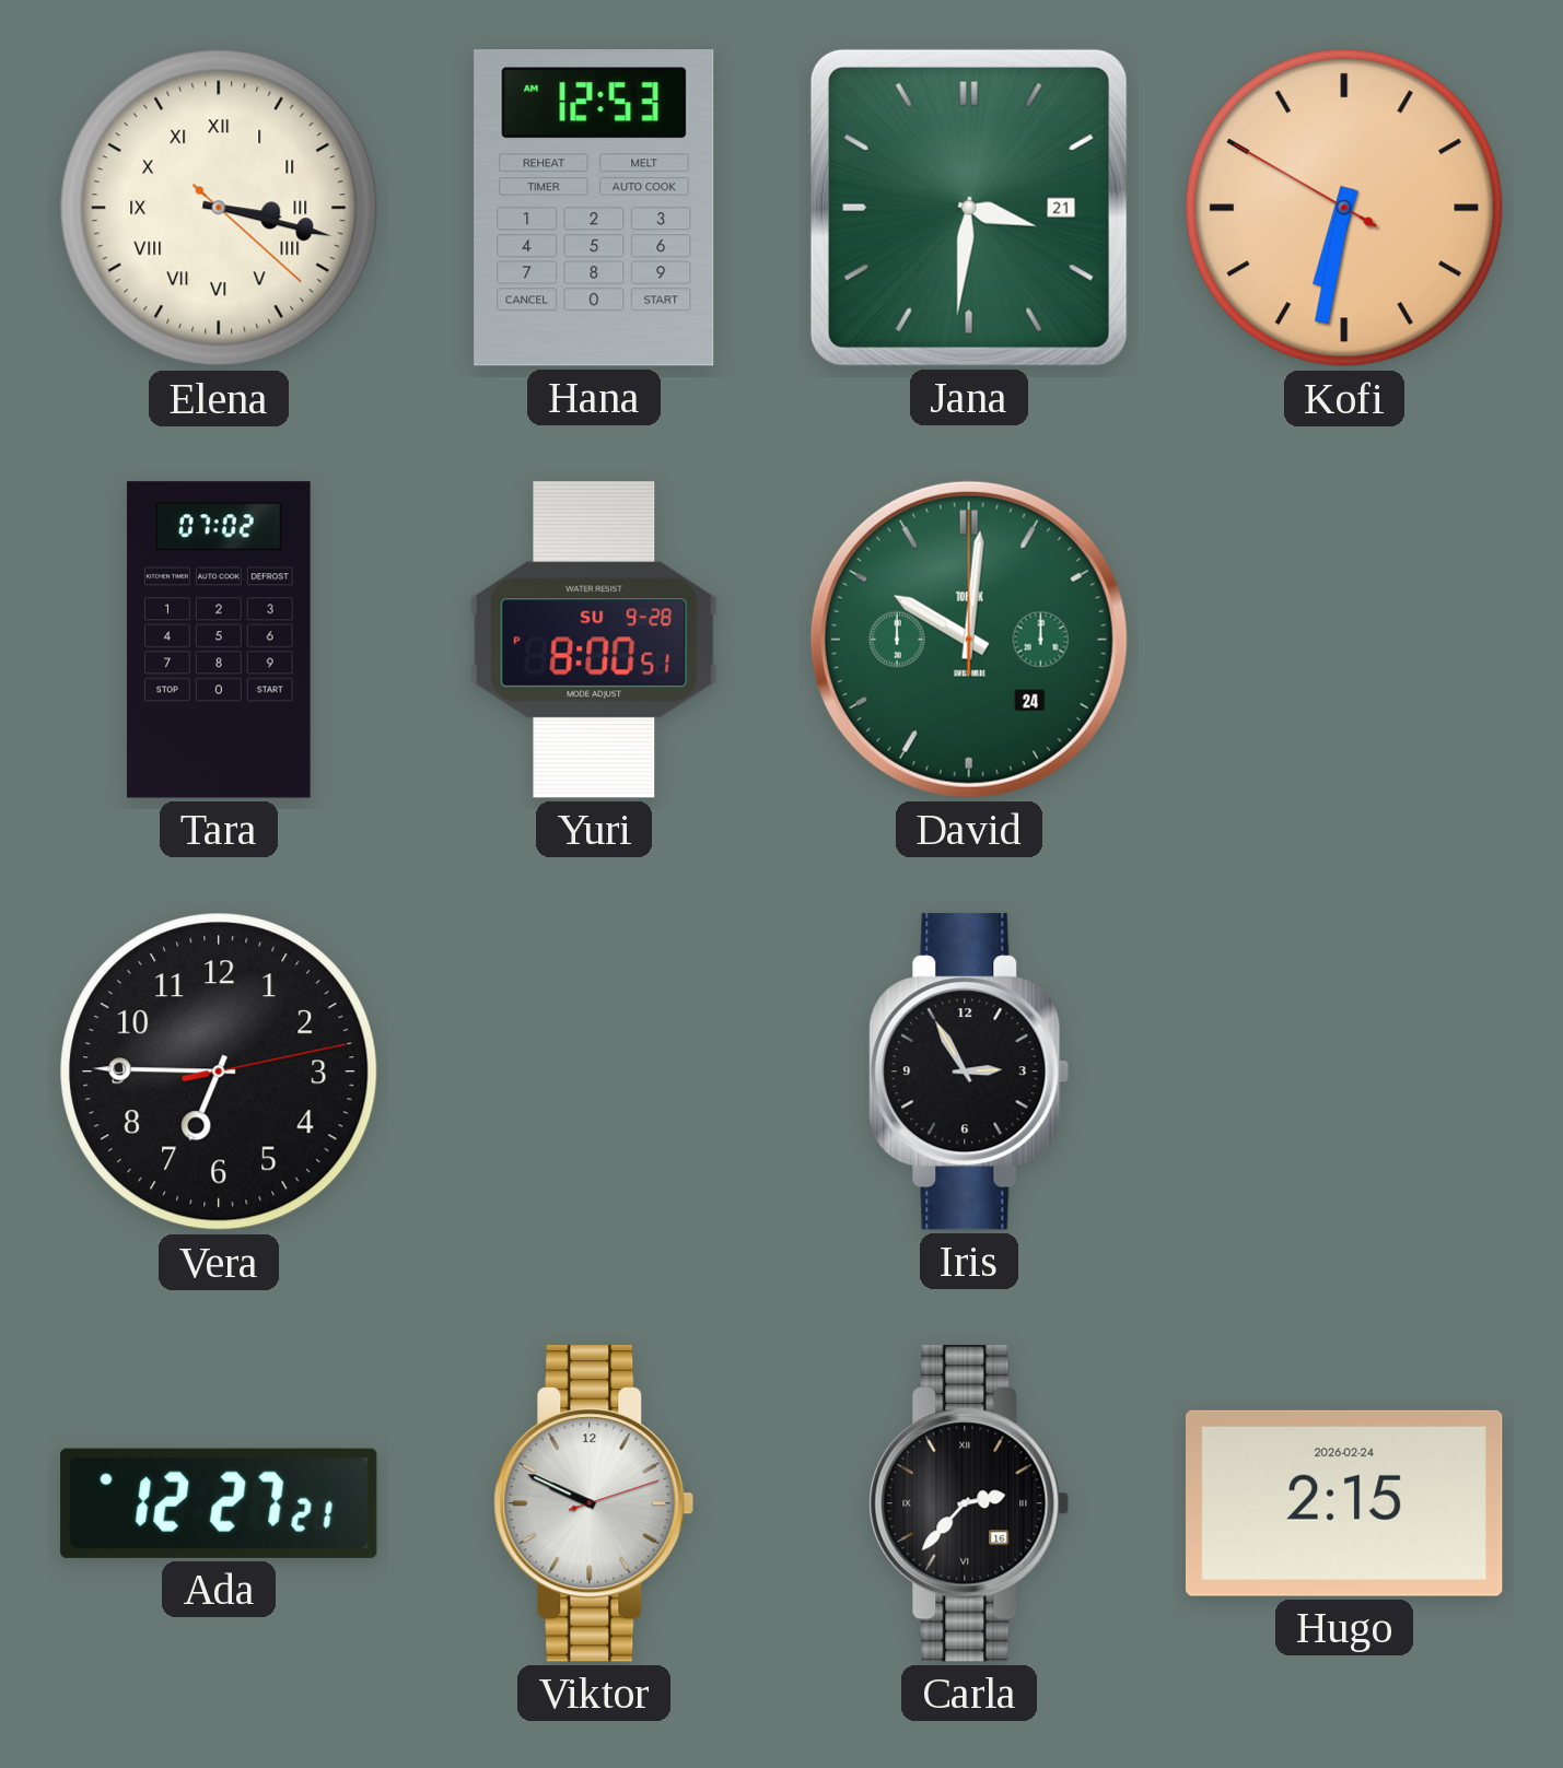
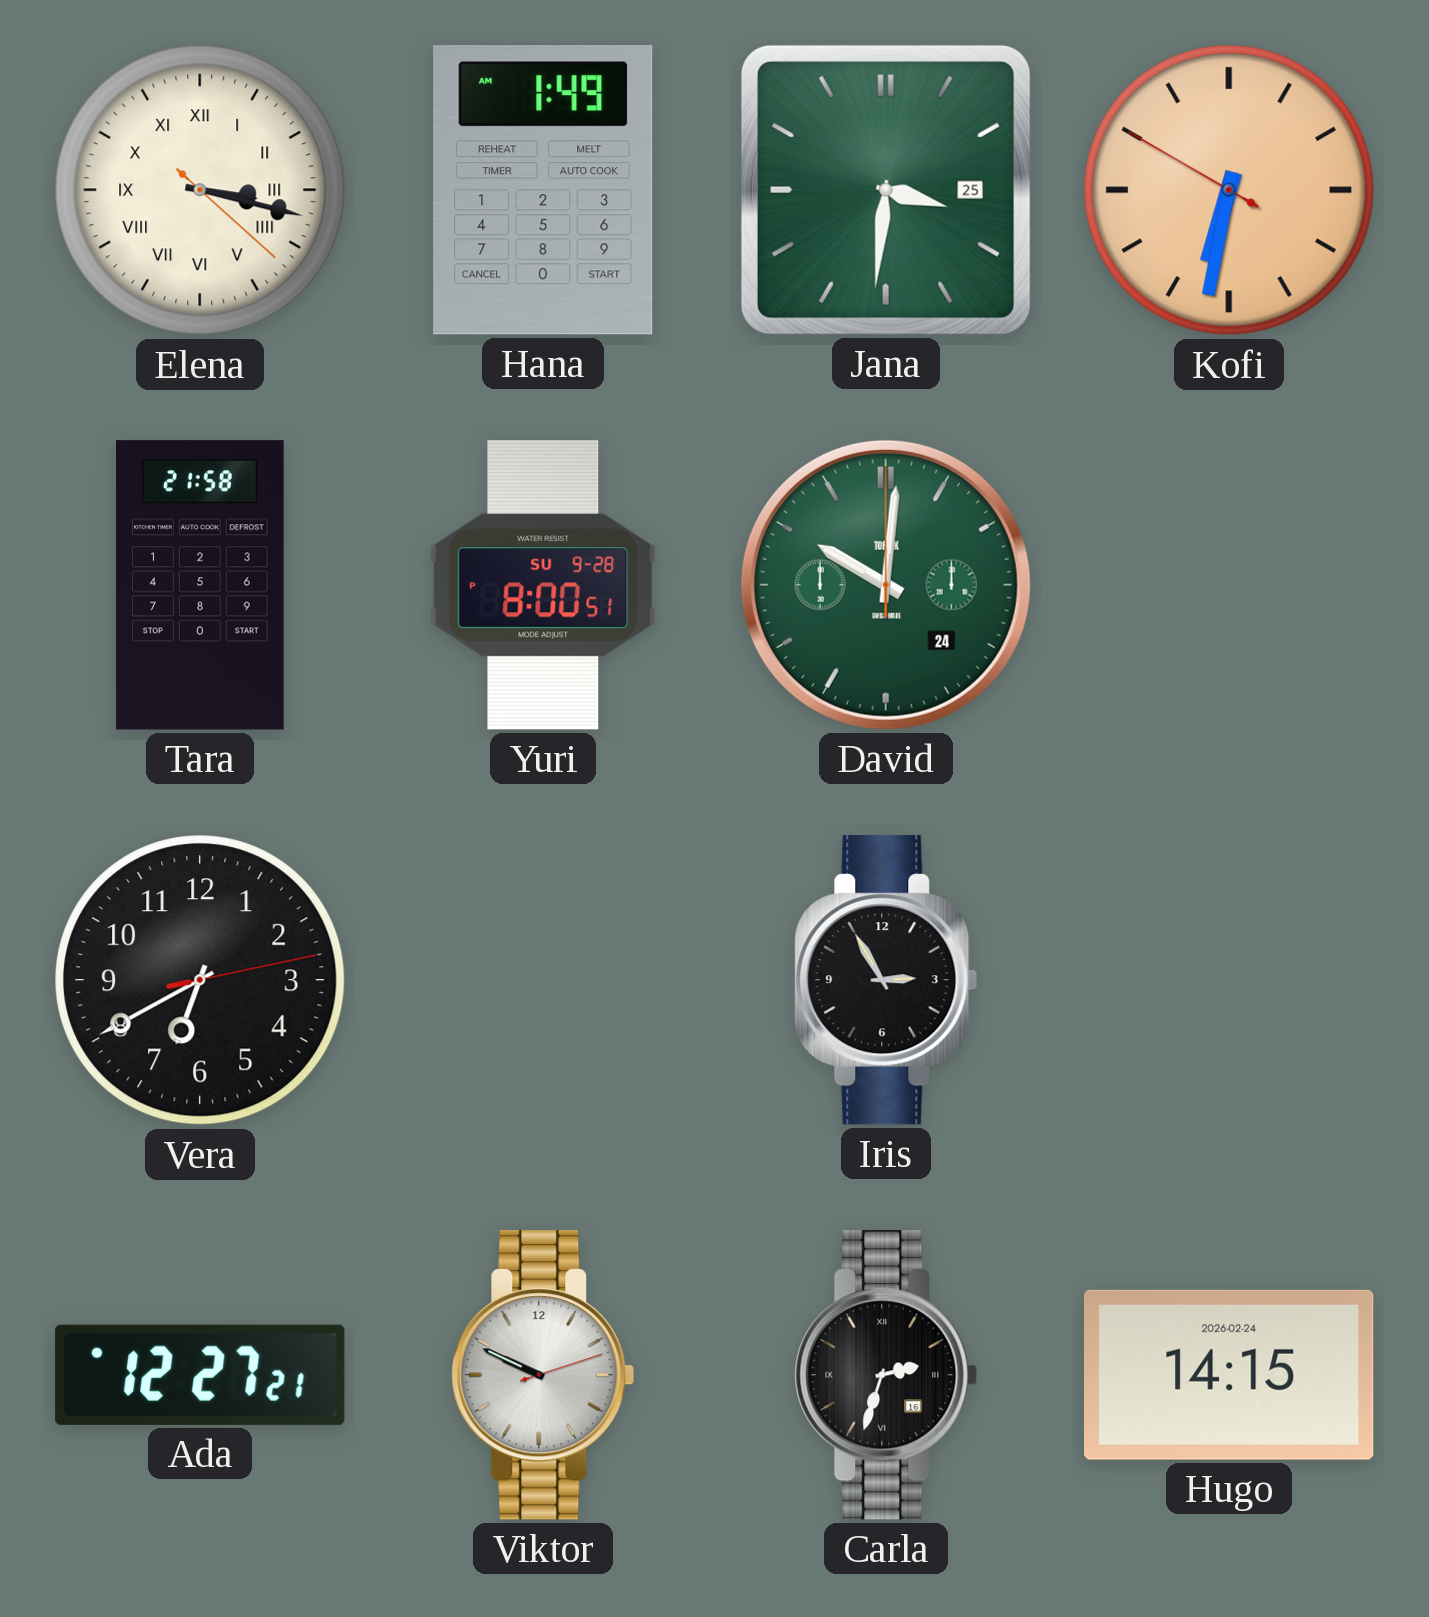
Hana: 12:53 -> 1:49
Jana date: 21 -> 25
Tara: 07:02 -> 21:58
Vera: 6:45 -> 6:40
Carla: 2:37 -> 2:33
Hugo: 2:15 -> 14:15
